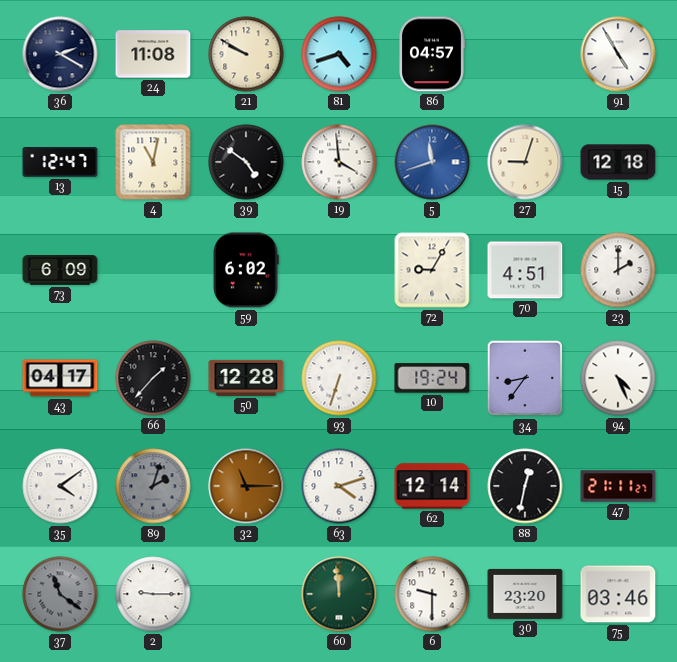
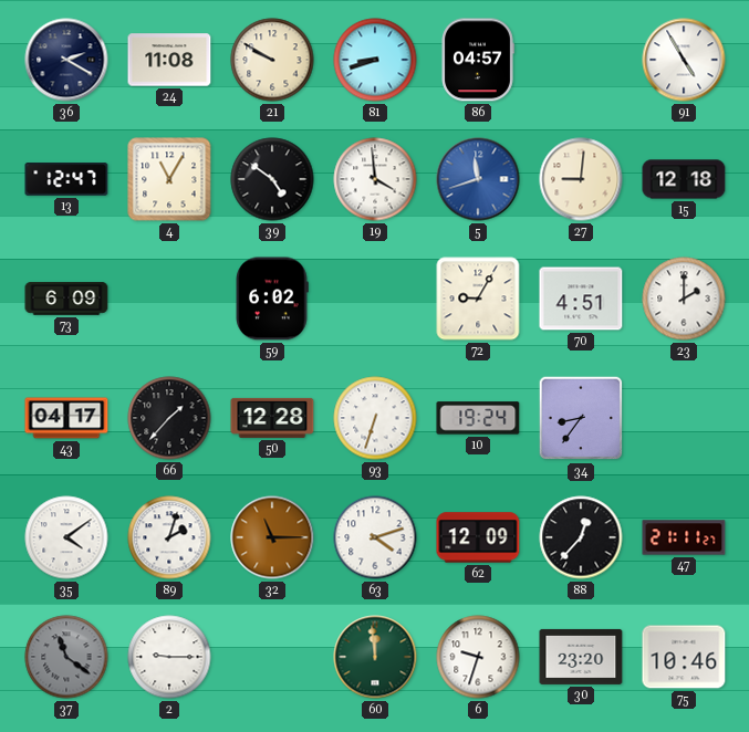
81: 4:42 -> 8:42
4: 11:02 -> 11:05
27: 9:03 -> 9:01
94: 4:26 -> none
89 dial: grey -> white
62: 12:14 -> 12:09
88: 12:32 -> 12:37
6: 9:30 -> 9:33
75: 03:46 -> 10:46
